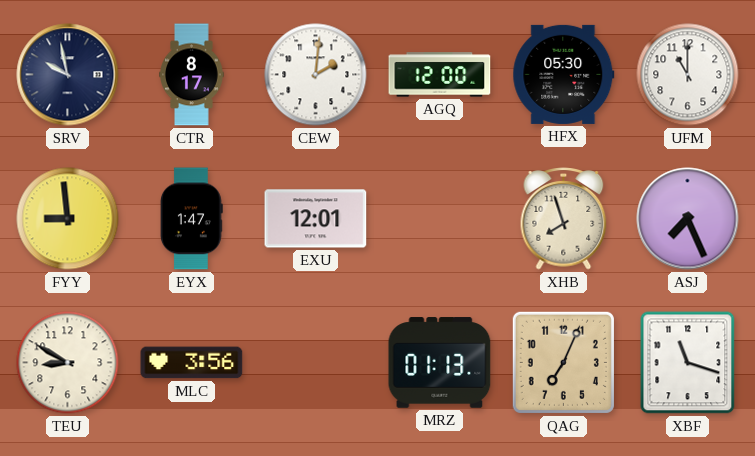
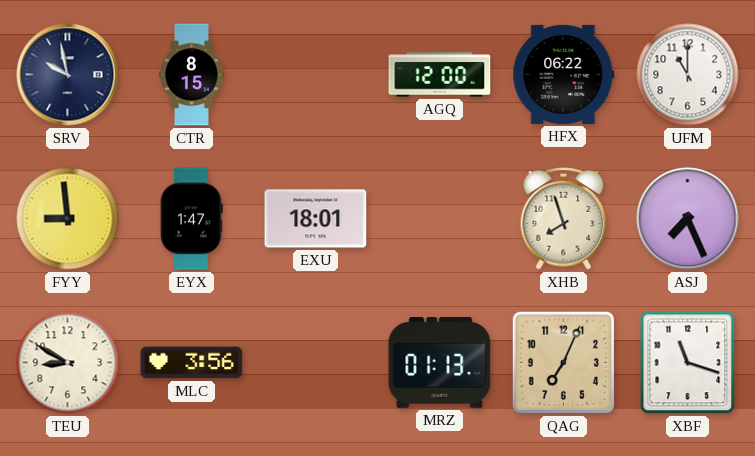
CTR: 8:17 -> 8:15
CEW: 2:01 -> none
HFX: 05:30 -> 06:22
EXU: 12:01 -> 18:01
